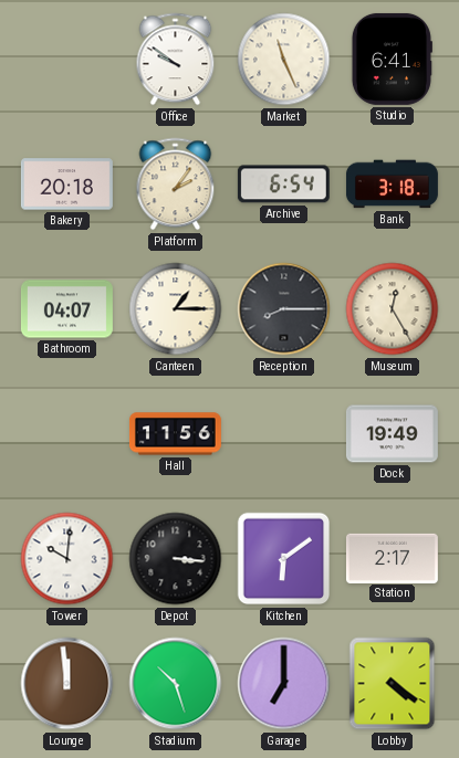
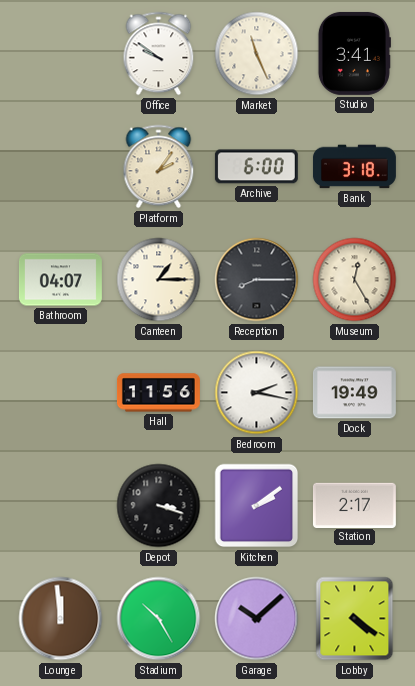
Studio: 6:41 -> 3:41
Bakery: 20:18 -> none
Archive: 6:54 -> 6:00
Bedroom: none -> 2:17
Tower: 10:01 -> none
Depot: 3:16 -> 3:18
Kitchen: 6:09 -> 2:09
Stadium: 10:27 -> 10:25
Garage: 7:00 -> 10:08
